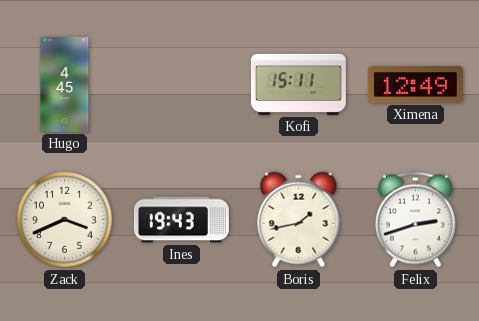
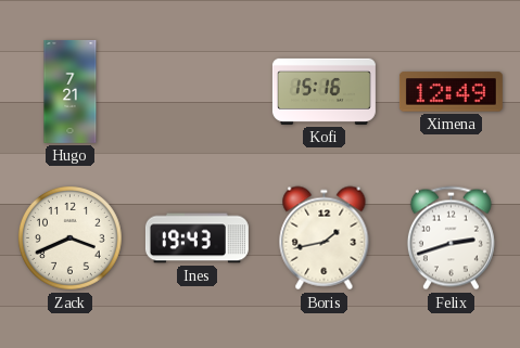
Hugo: 4:45 -> 7:21
Kofi: 15:11 -> 15:16
